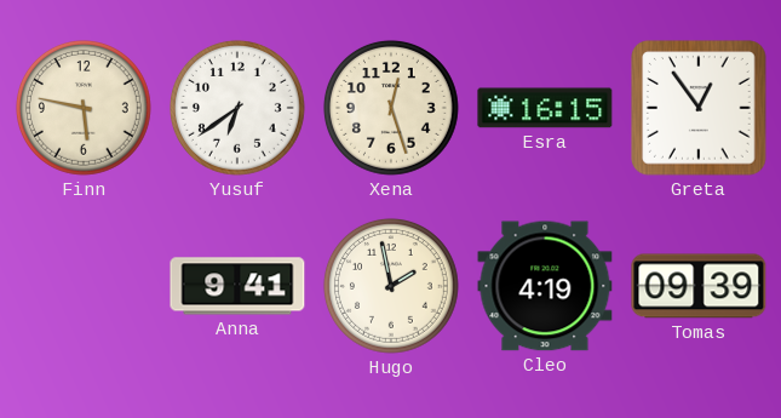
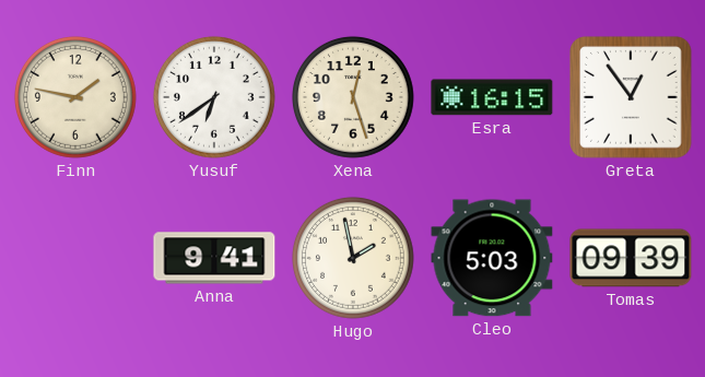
Finn: 5:47 -> 1:47
Cleo: 4:19 -> 5:03
